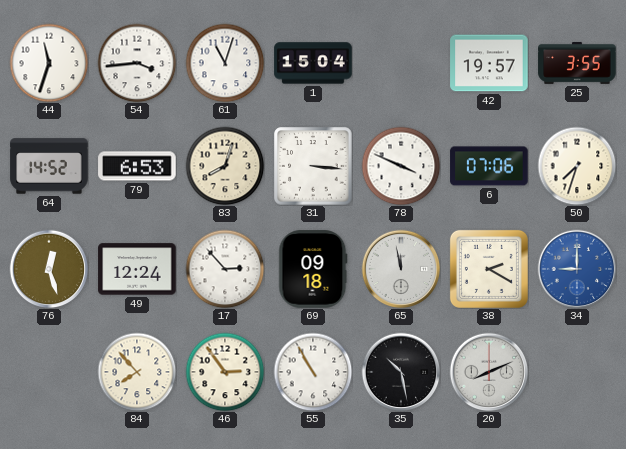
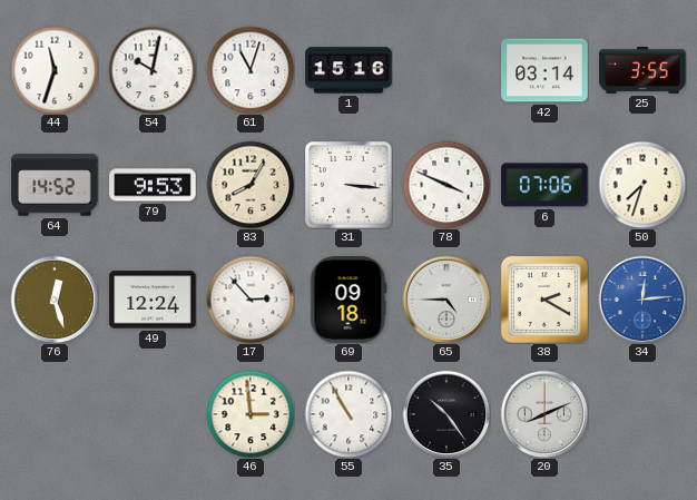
54: 3:44 -> 10:02
1: 15:04 -> 15:16
42: 19:57 -> 03:14
79: 6:53 -> 9:53
83: 8:03 -> 8:05
65: 11:58 -> 4:45
34: 9:00 -> 12:14
84: 7:53 -> none
46: 2:54 -> 2:59
35: 10:28 -> 10:24
